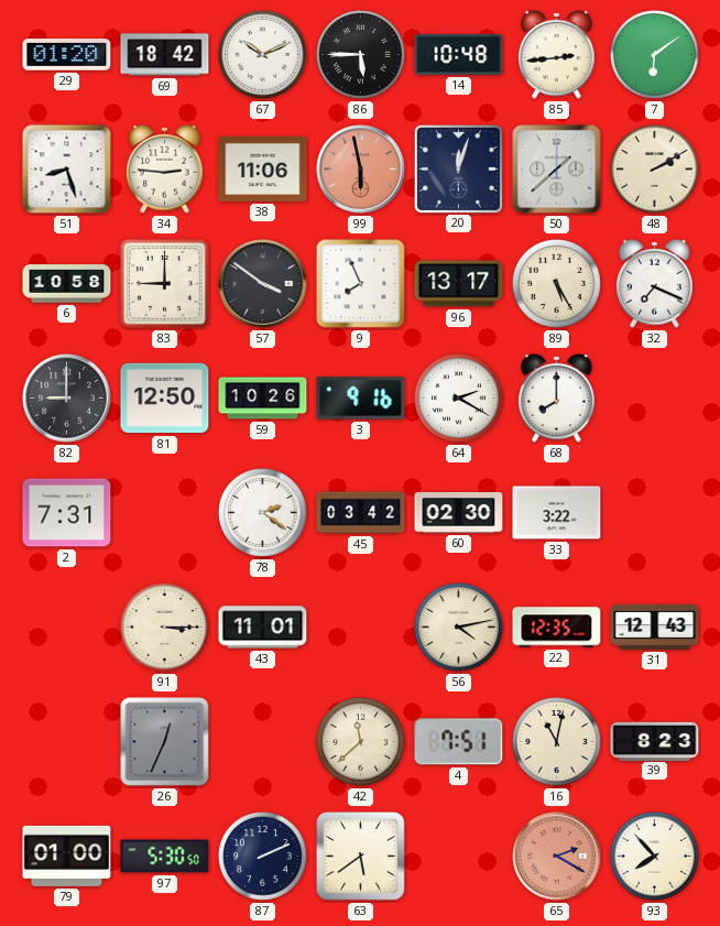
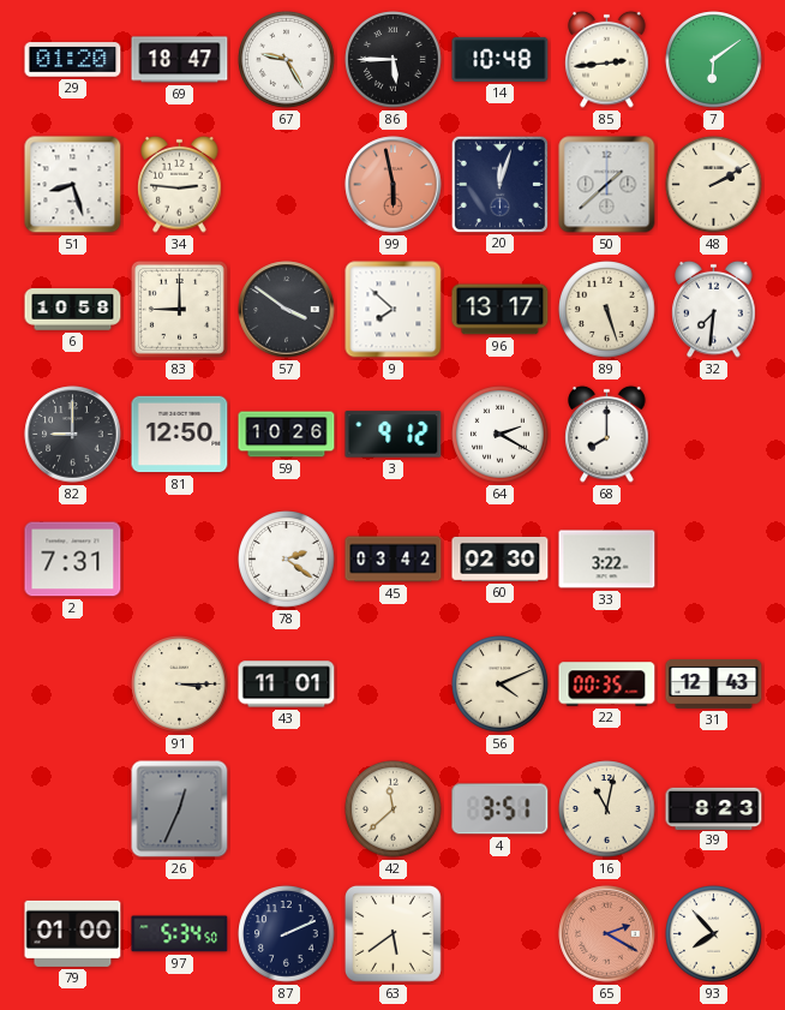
69: 18:42 -> 18:47
67: 10:11 -> 9:25
38: 11:06 -> none
9: 7:56 -> 7:52
89: 5:25 -> 5:27
32: 7:19 -> 7:31
3: 9:16 -> 9:12
56: 4:13 -> 4:11
22: 12:35 -> 00:35
4: 7:51 -> 3:51
97: 5:30 -> 5:34
